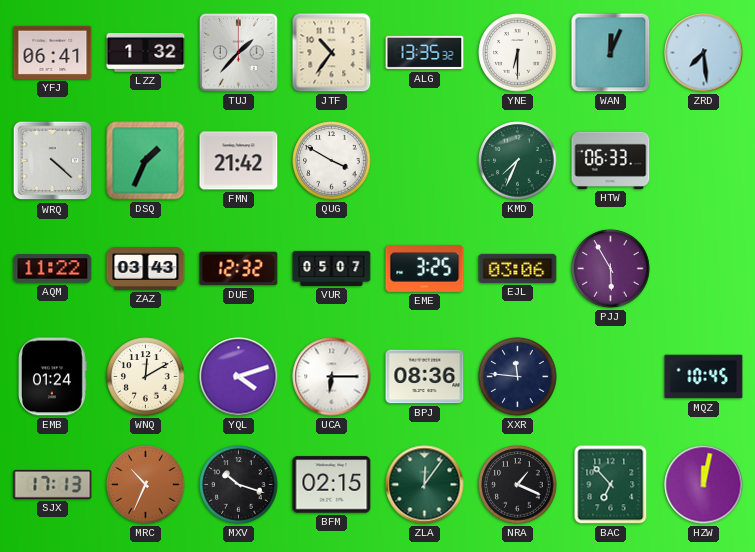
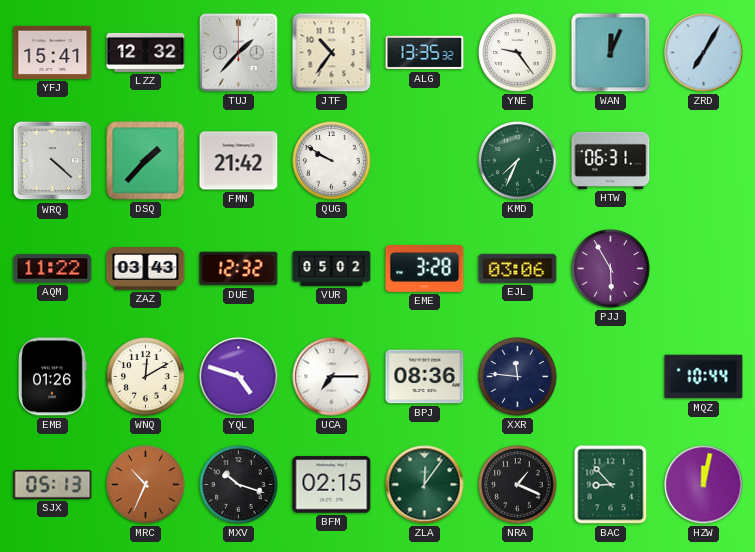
YFJ: 06:41 -> 15:41
LZZ: 1:32 -> 12:32
YNE: 6:30 -> 9:24
ZRD: 7:29 -> 7:05
DSQ: 1:34 -> 1:37
QUG: 3:50 -> 9:50
HTW: 06:33 -> 06:31
VUR: 05:07 -> 05:02
EME: 3:25 -> 3:28
EMB: 01:24 -> 01:26
YQL: 4:12 -> 4:48
UCA: 6:15 -> 7:15
MQZ: 10:45 -> 10:44
SJX: 17:13 -> 05:13
BAC: 6:53 -> 8:53
